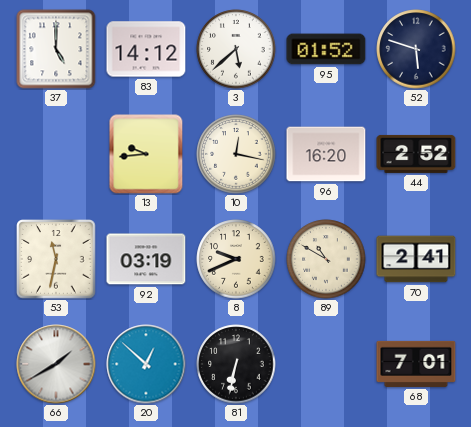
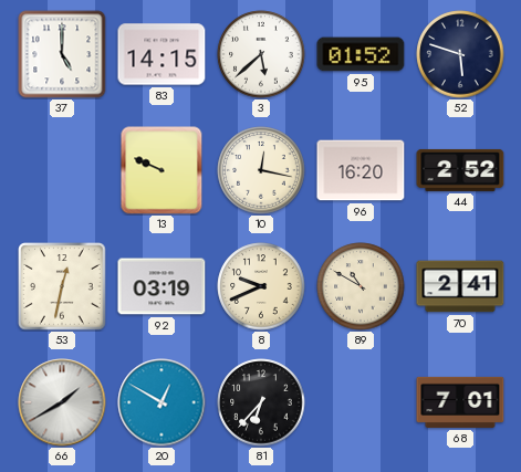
83: 14:12 -> 14:15
13: 9:44 -> 9:49
53: 11:32 -> 12:32
20: 12:52 -> 12:50
81: 6:32 -> 6:37
